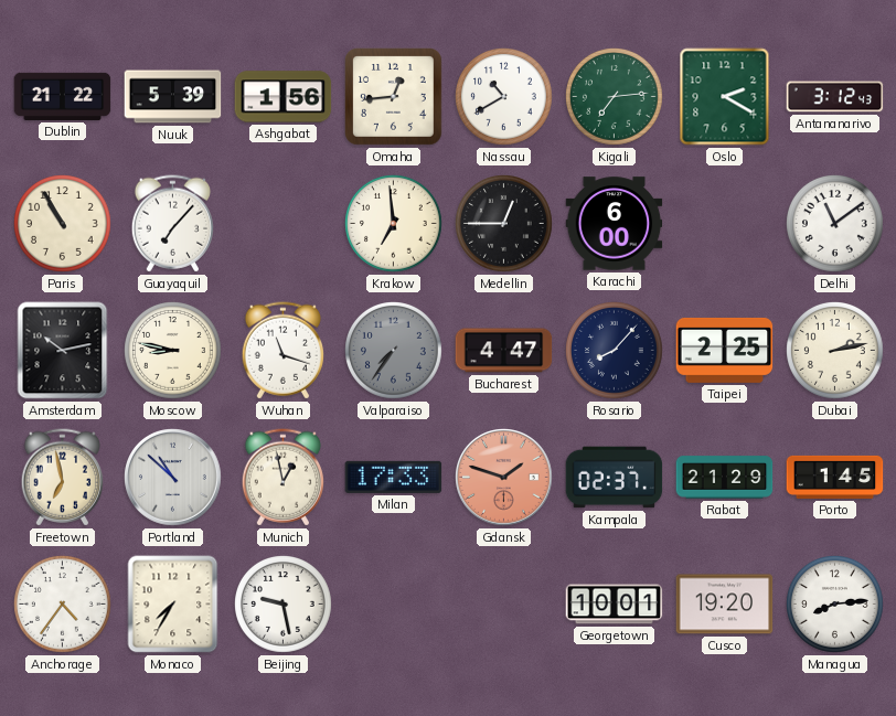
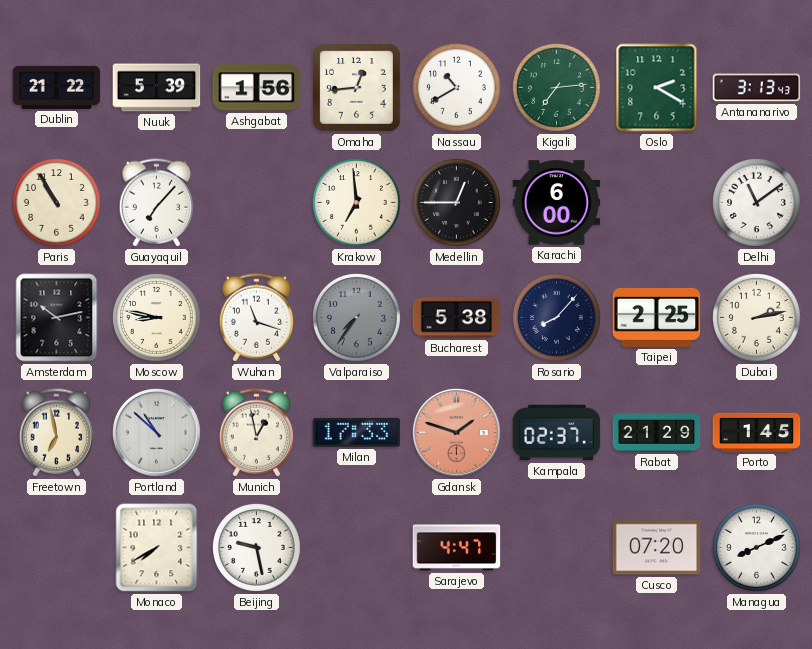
Antananarivo: 3:12 -> 3:13
Bucharest: 4:47 -> 5:38
Anchorage: 4:36 -> none
Monaco: 7:35 -> 7:40
Sarajevo: none -> 4:47
Georgetown: 10:01 -> none
Cusco: 19:20 -> 07:20
Managua: 8:14 -> 8:11
